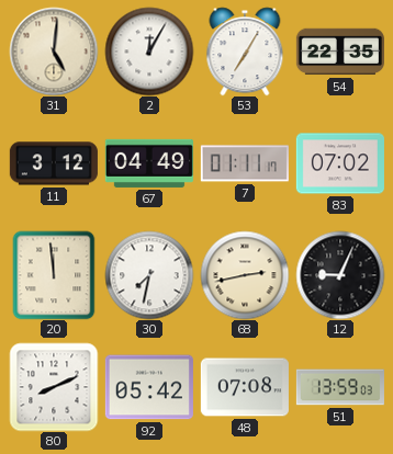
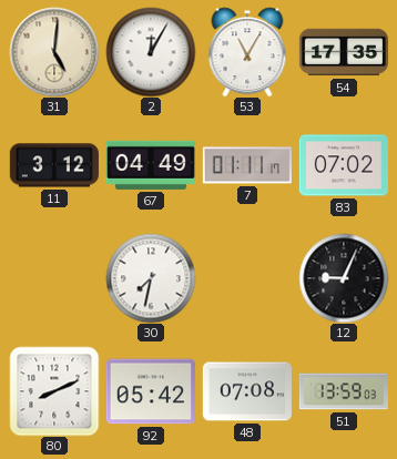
53: 7:05 -> 11:05
54: 22:35 -> 17:35
20: 11:59 -> none
68: 2:43 -> none
